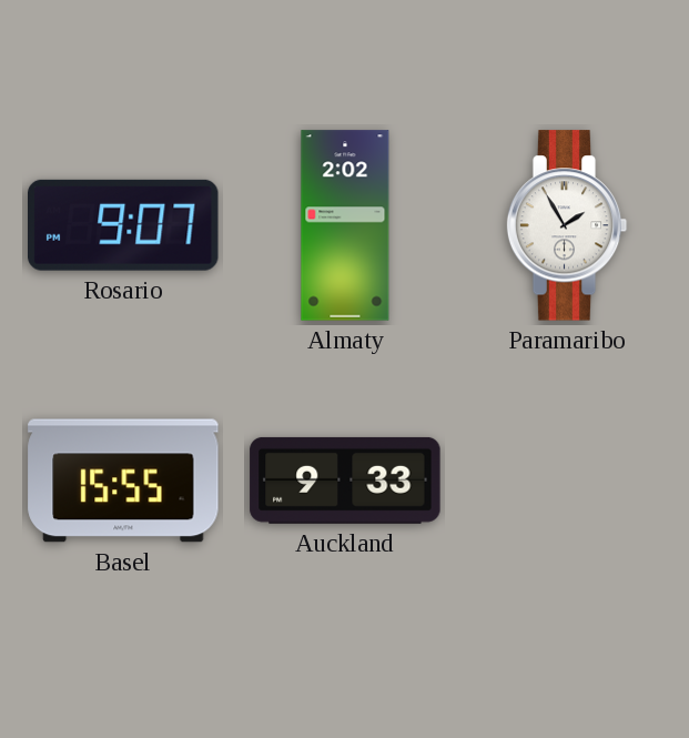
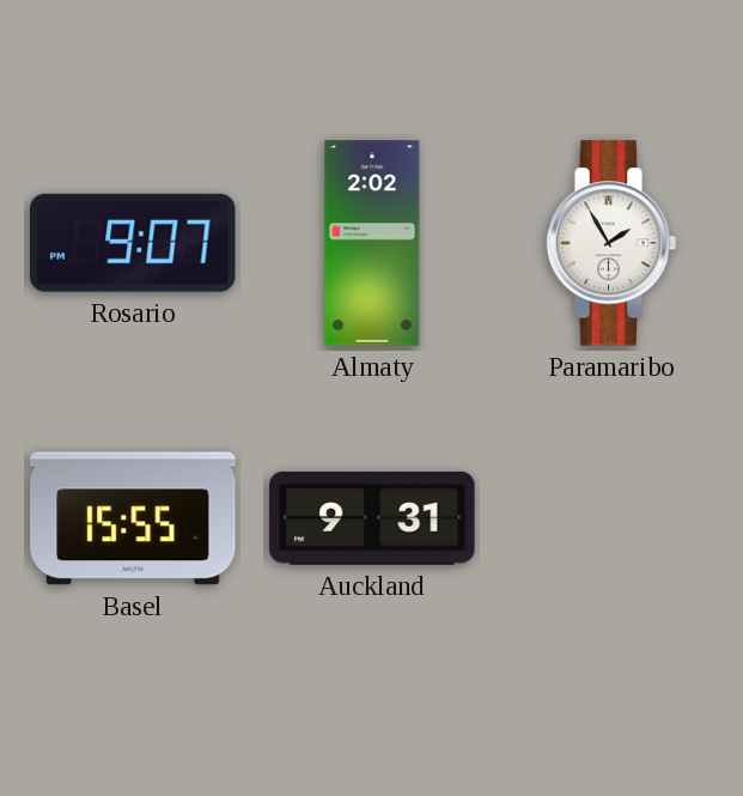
Auckland: 9:33 -> 9:31
